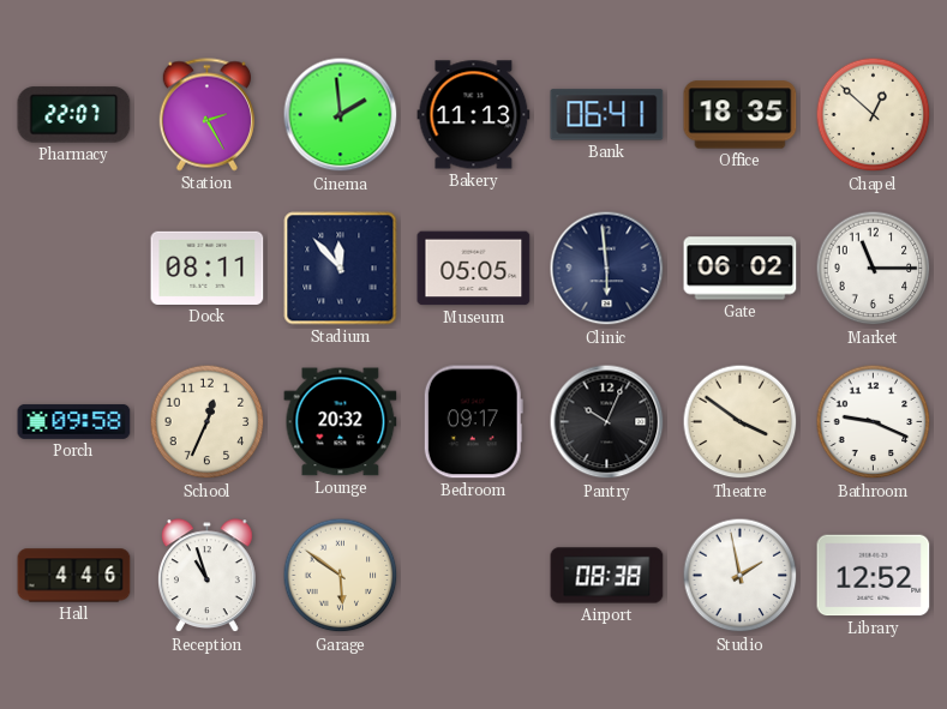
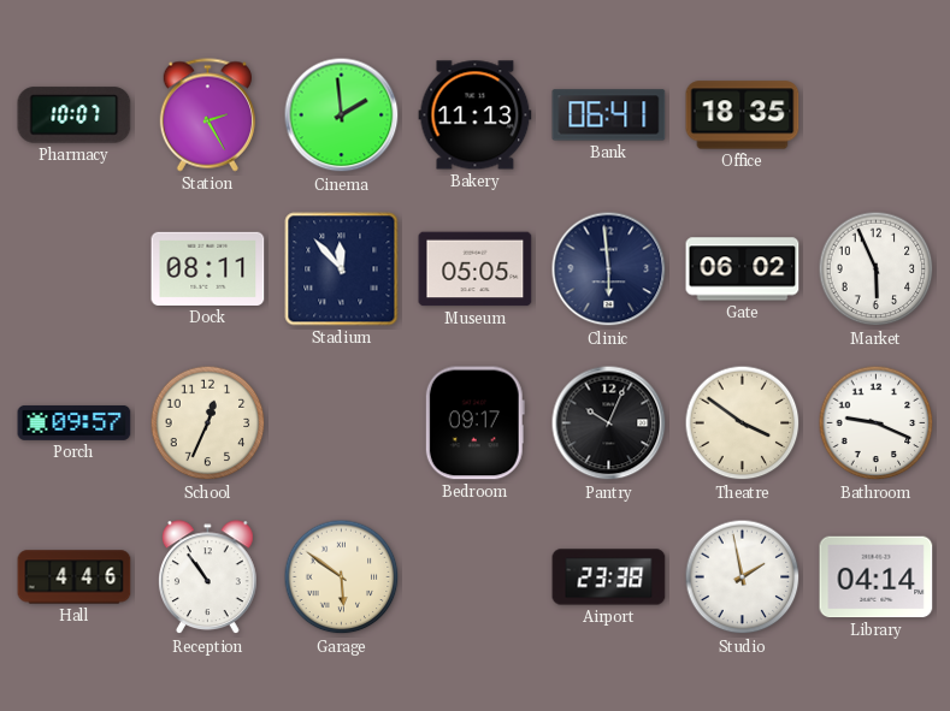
Pharmacy: 22:07 -> 10:07
Chapel: 12:52 -> none
Market: 11:15 -> 5:56
Porch: 09:58 -> 09:57
Lounge: 20:32 -> none
Reception: 10:57 -> 10:54
Airport: 08:38 -> 23:38
Library: 12:52 -> 04:14
